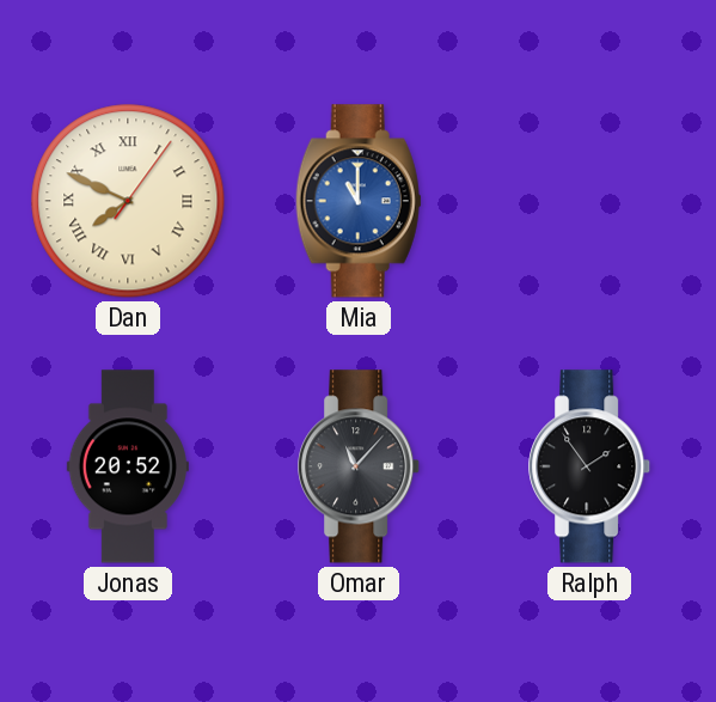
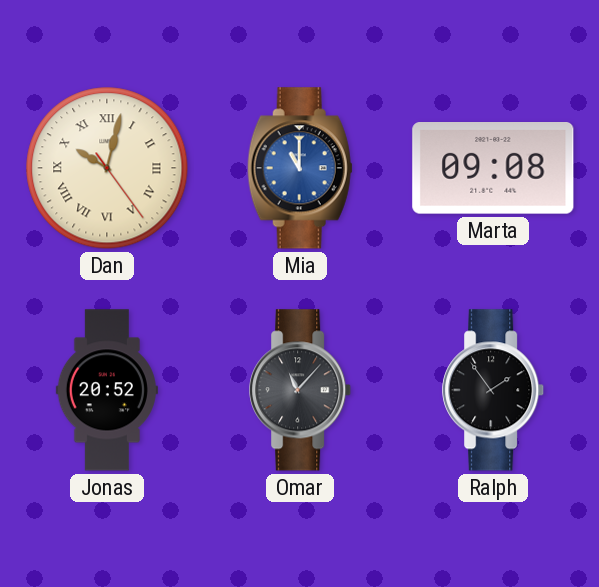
Dan: 7:49 -> 10:02
Marta: none -> 09:08
